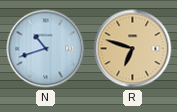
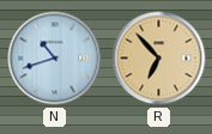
R: 6:48 -> 6:53
